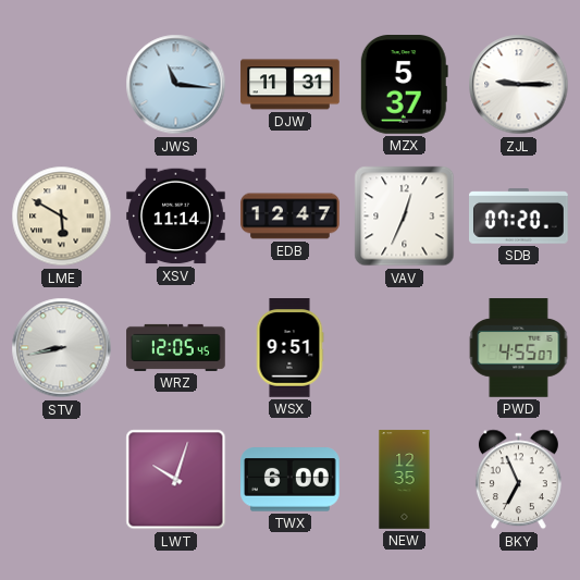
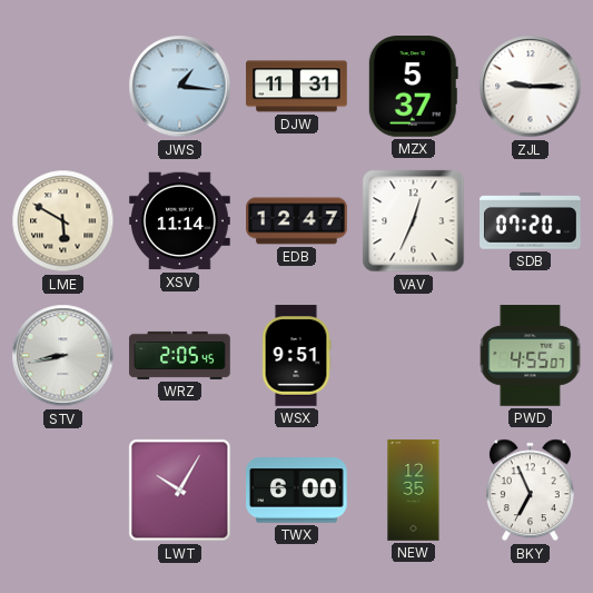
JWS: 11:16 -> 1:16
WRZ: 12:05 -> 2:05
LWT: 10:03 -> 10:05
